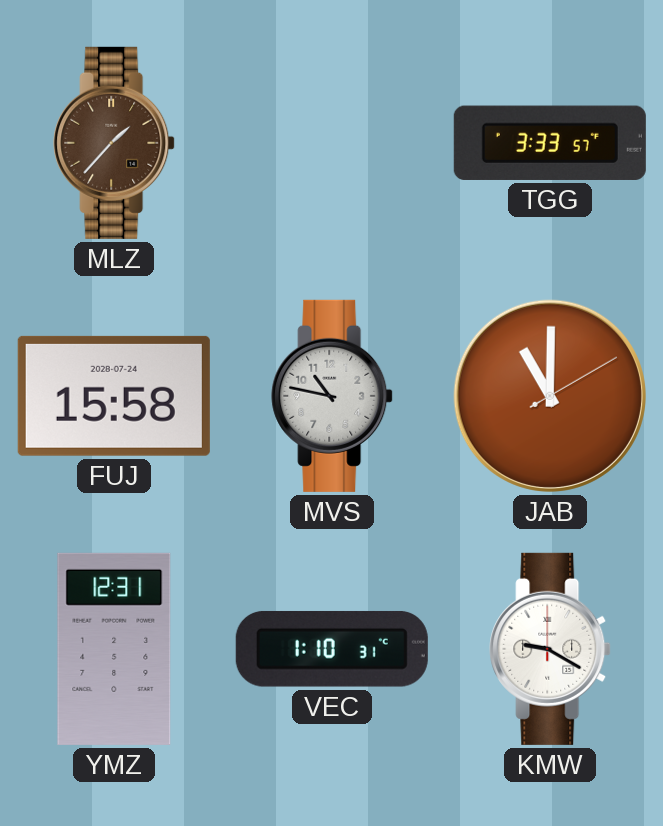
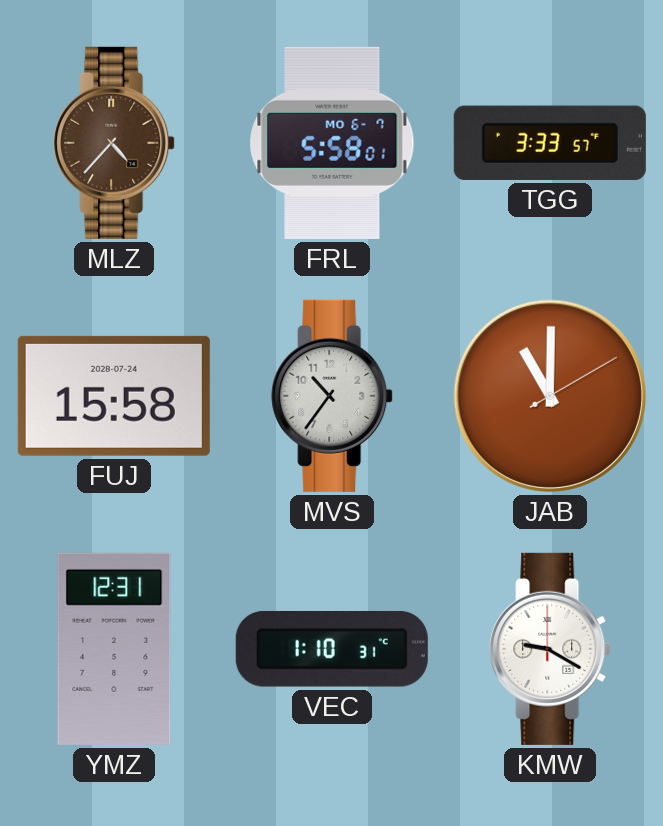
MLZ: 1:37 -> 4:37
FRL: none -> 5:58
MVS: 10:47 -> 10:36
